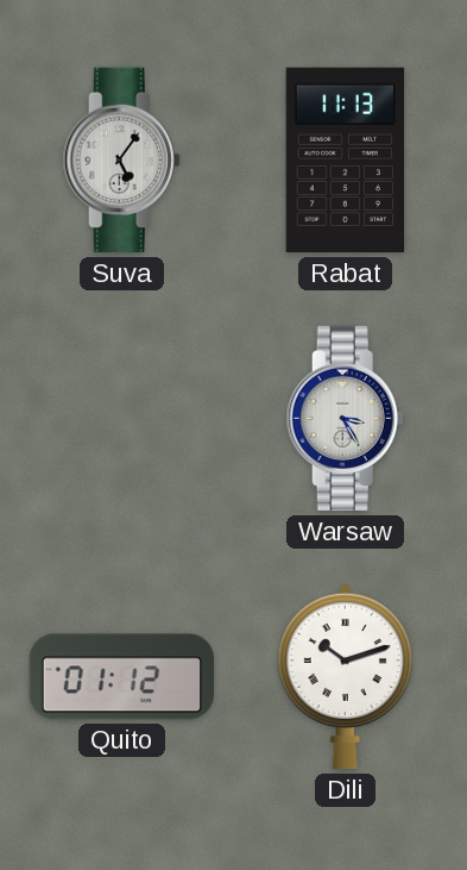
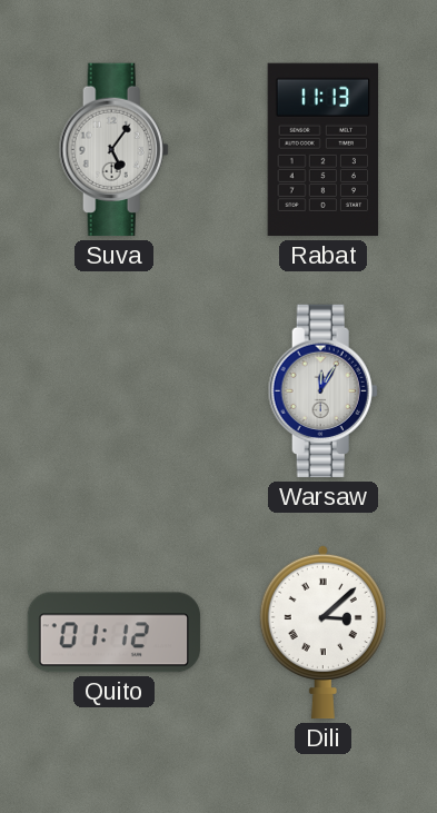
Warsaw: 3:25 -> 12:05
Dili: 10:12 -> 3:08
